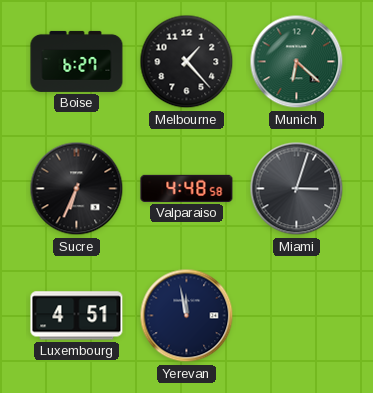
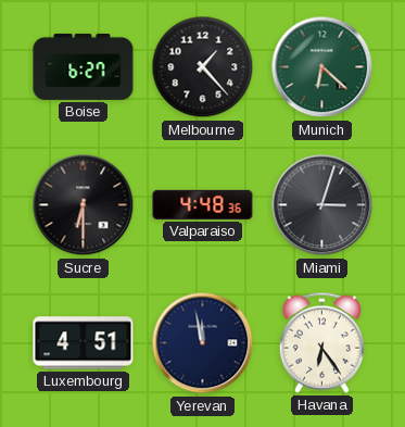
Sucre: 6:34 -> 6:30
Valparaiso: 4:48:58 -> 4:48:36
Havana: none -> 6:24
